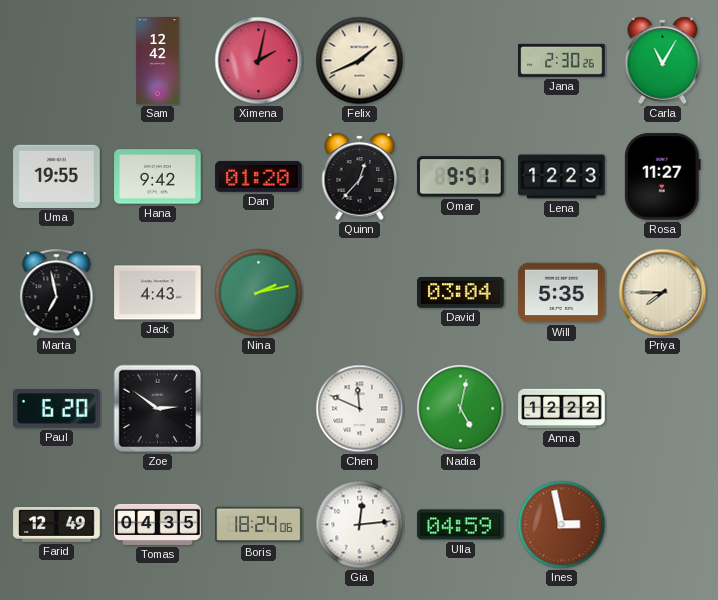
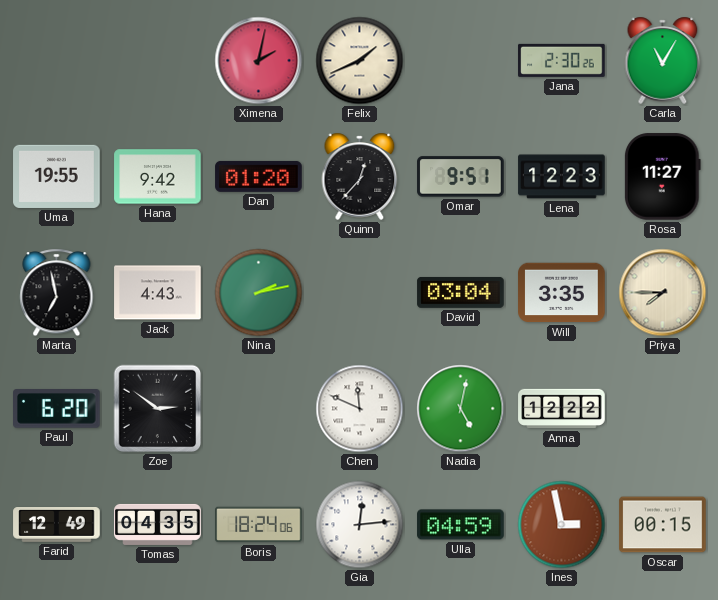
Sam: 12:42 -> none
Will: 5:35 -> 3:35
Oscar: none -> 00:15
